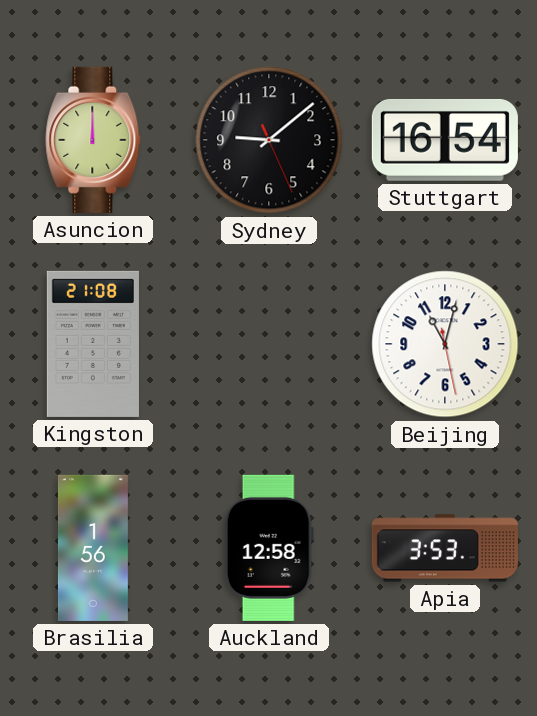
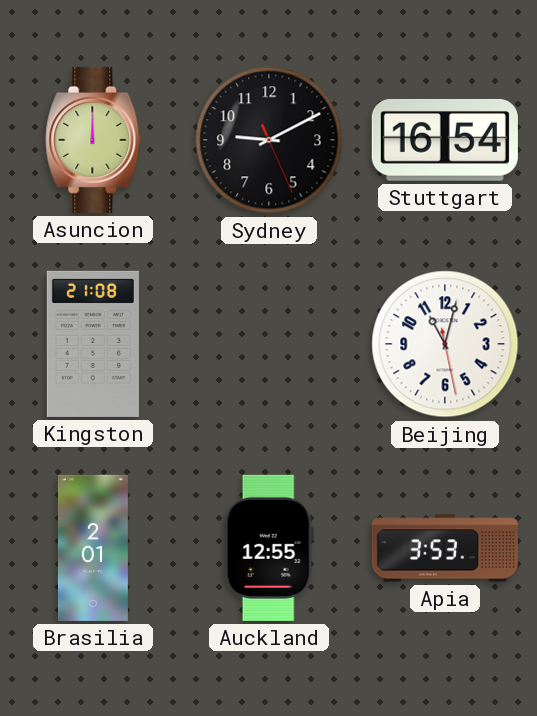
Sydney: 9:08 -> 9:10
Brasilia: 1:56 -> 2:01
Auckland: 12:58 -> 12:55
